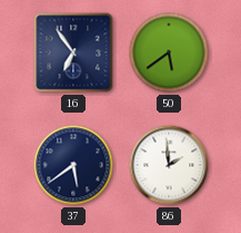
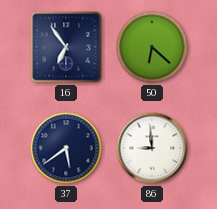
50: 5:39 -> 6:22
86: 1:59 -> 8:59
